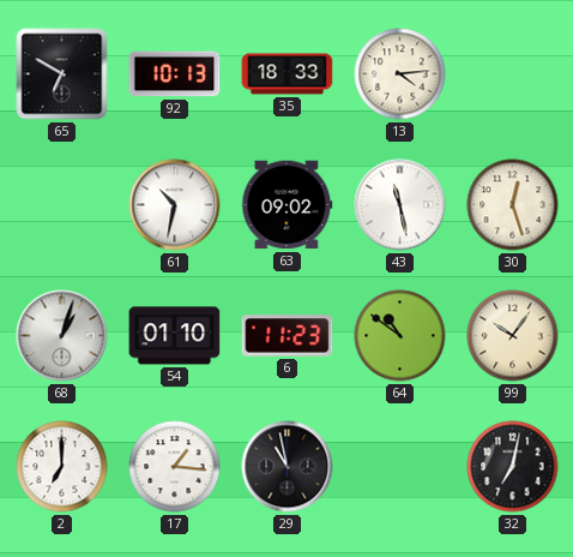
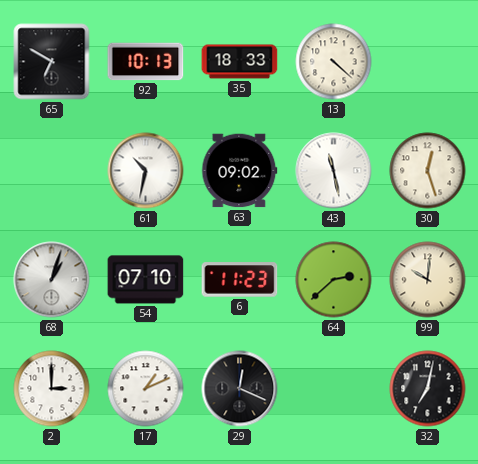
13: 4:14 -> 4:22
54: 01:10 -> 07:10
64: 10:51 -> 2:38
99: 10:06 -> 10:01
2: 7:00 -> 3:00
17: 1:16 -> 1:11
29: 10:58 -> 12:19
